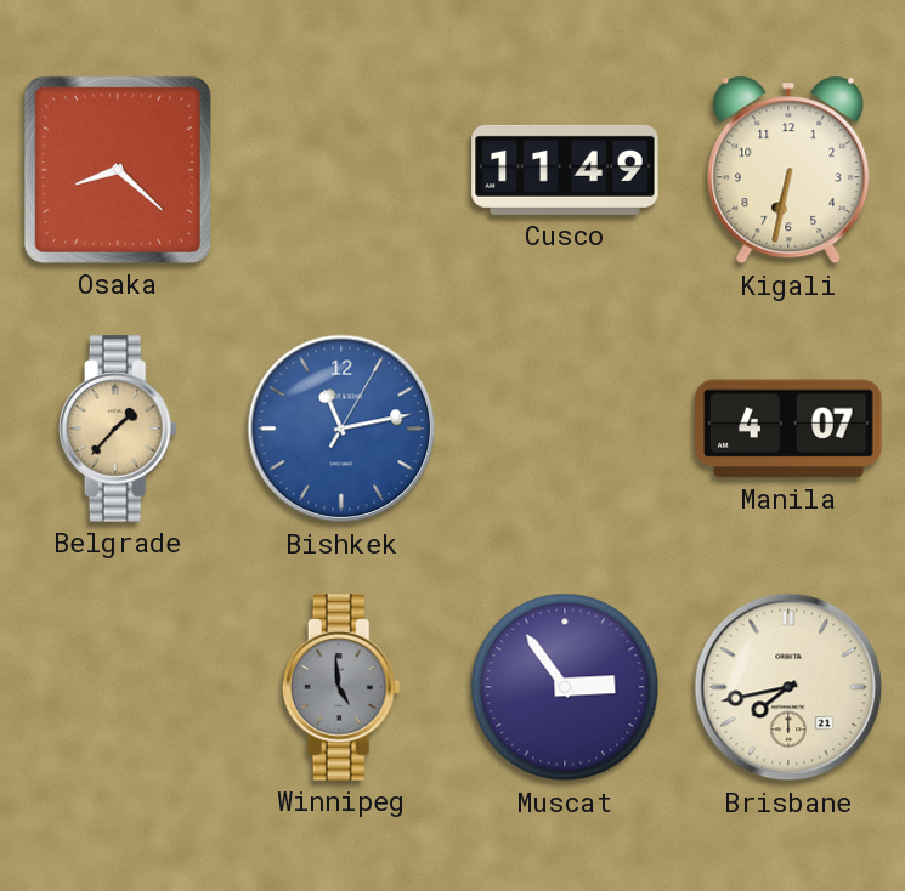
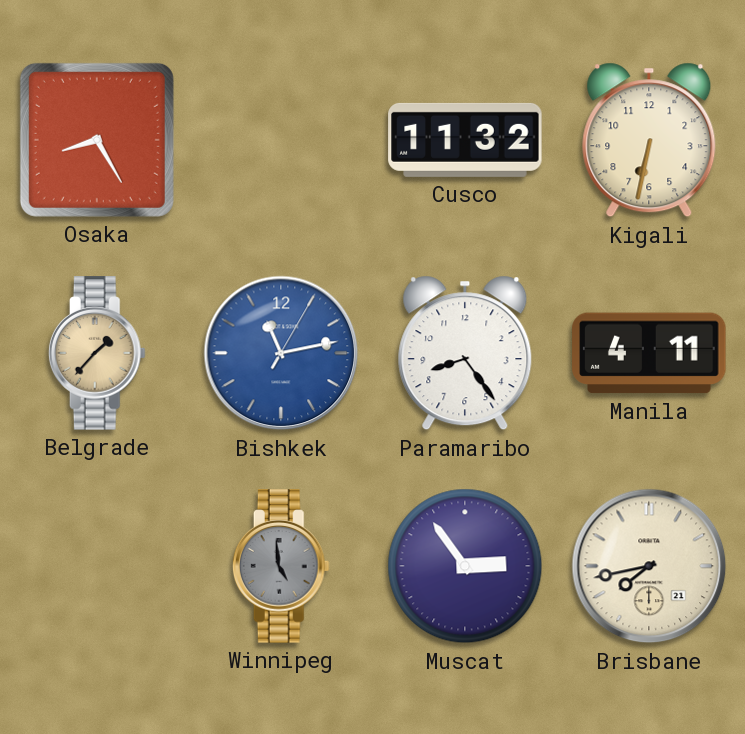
Osaka: 8:22 -> 8:25
Cusco: 11:49 -> 11:32
Paramaribo: none -> 8:24
Manila: 4:07 -> 4:11
